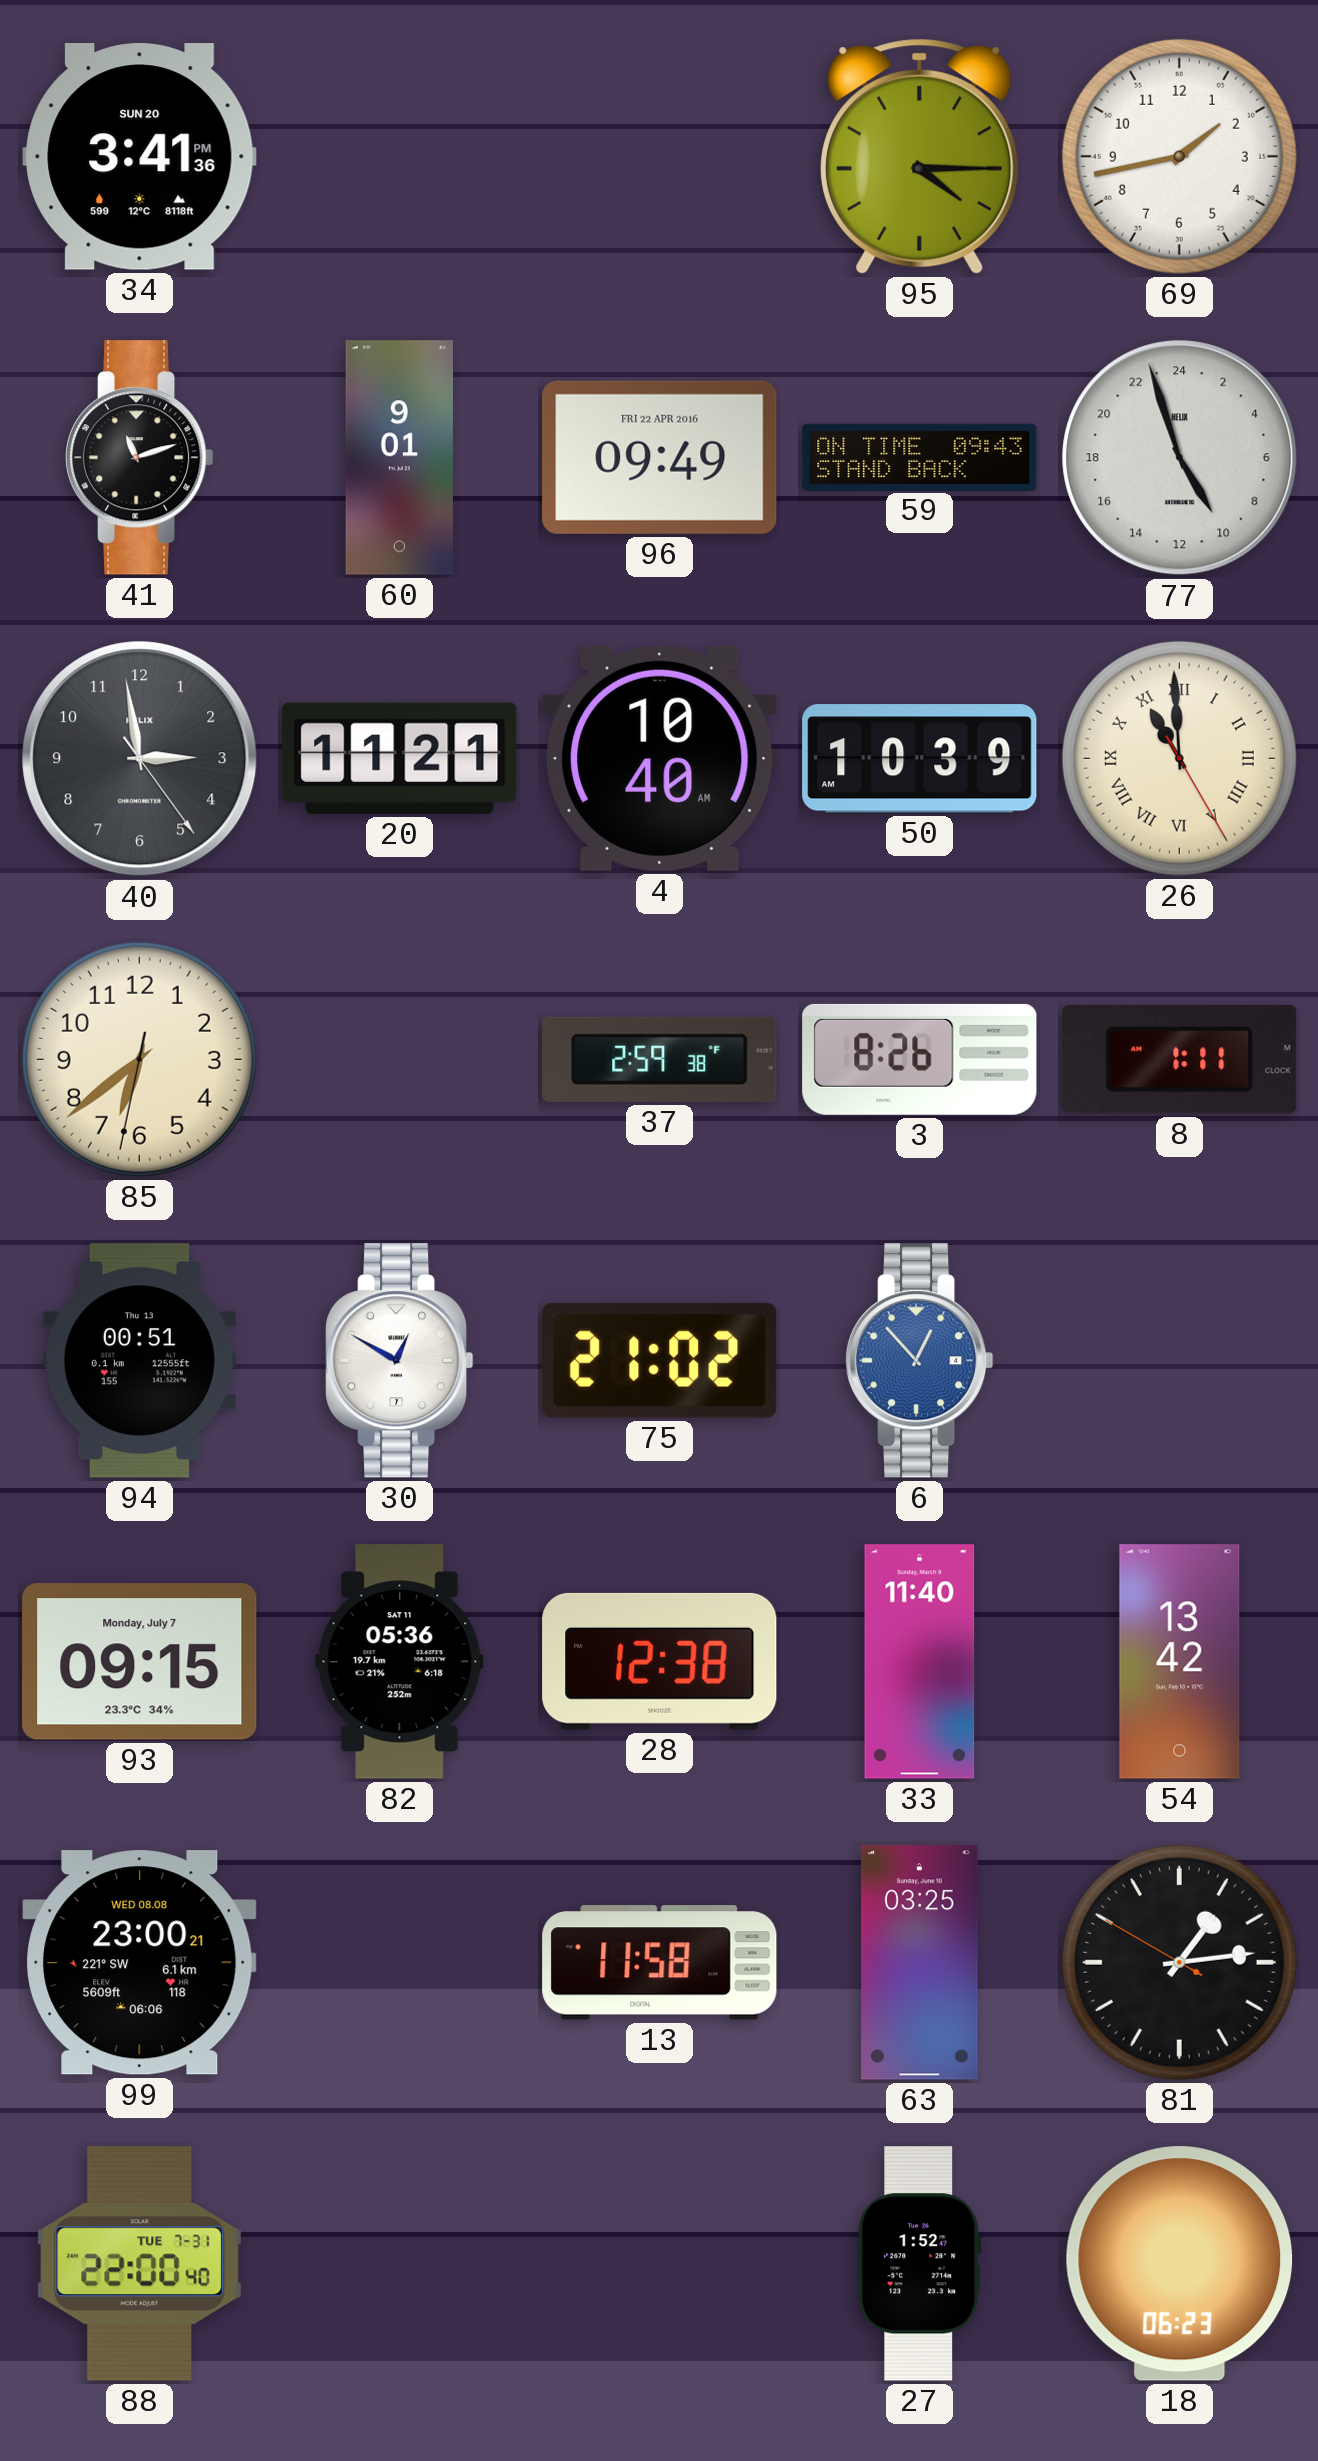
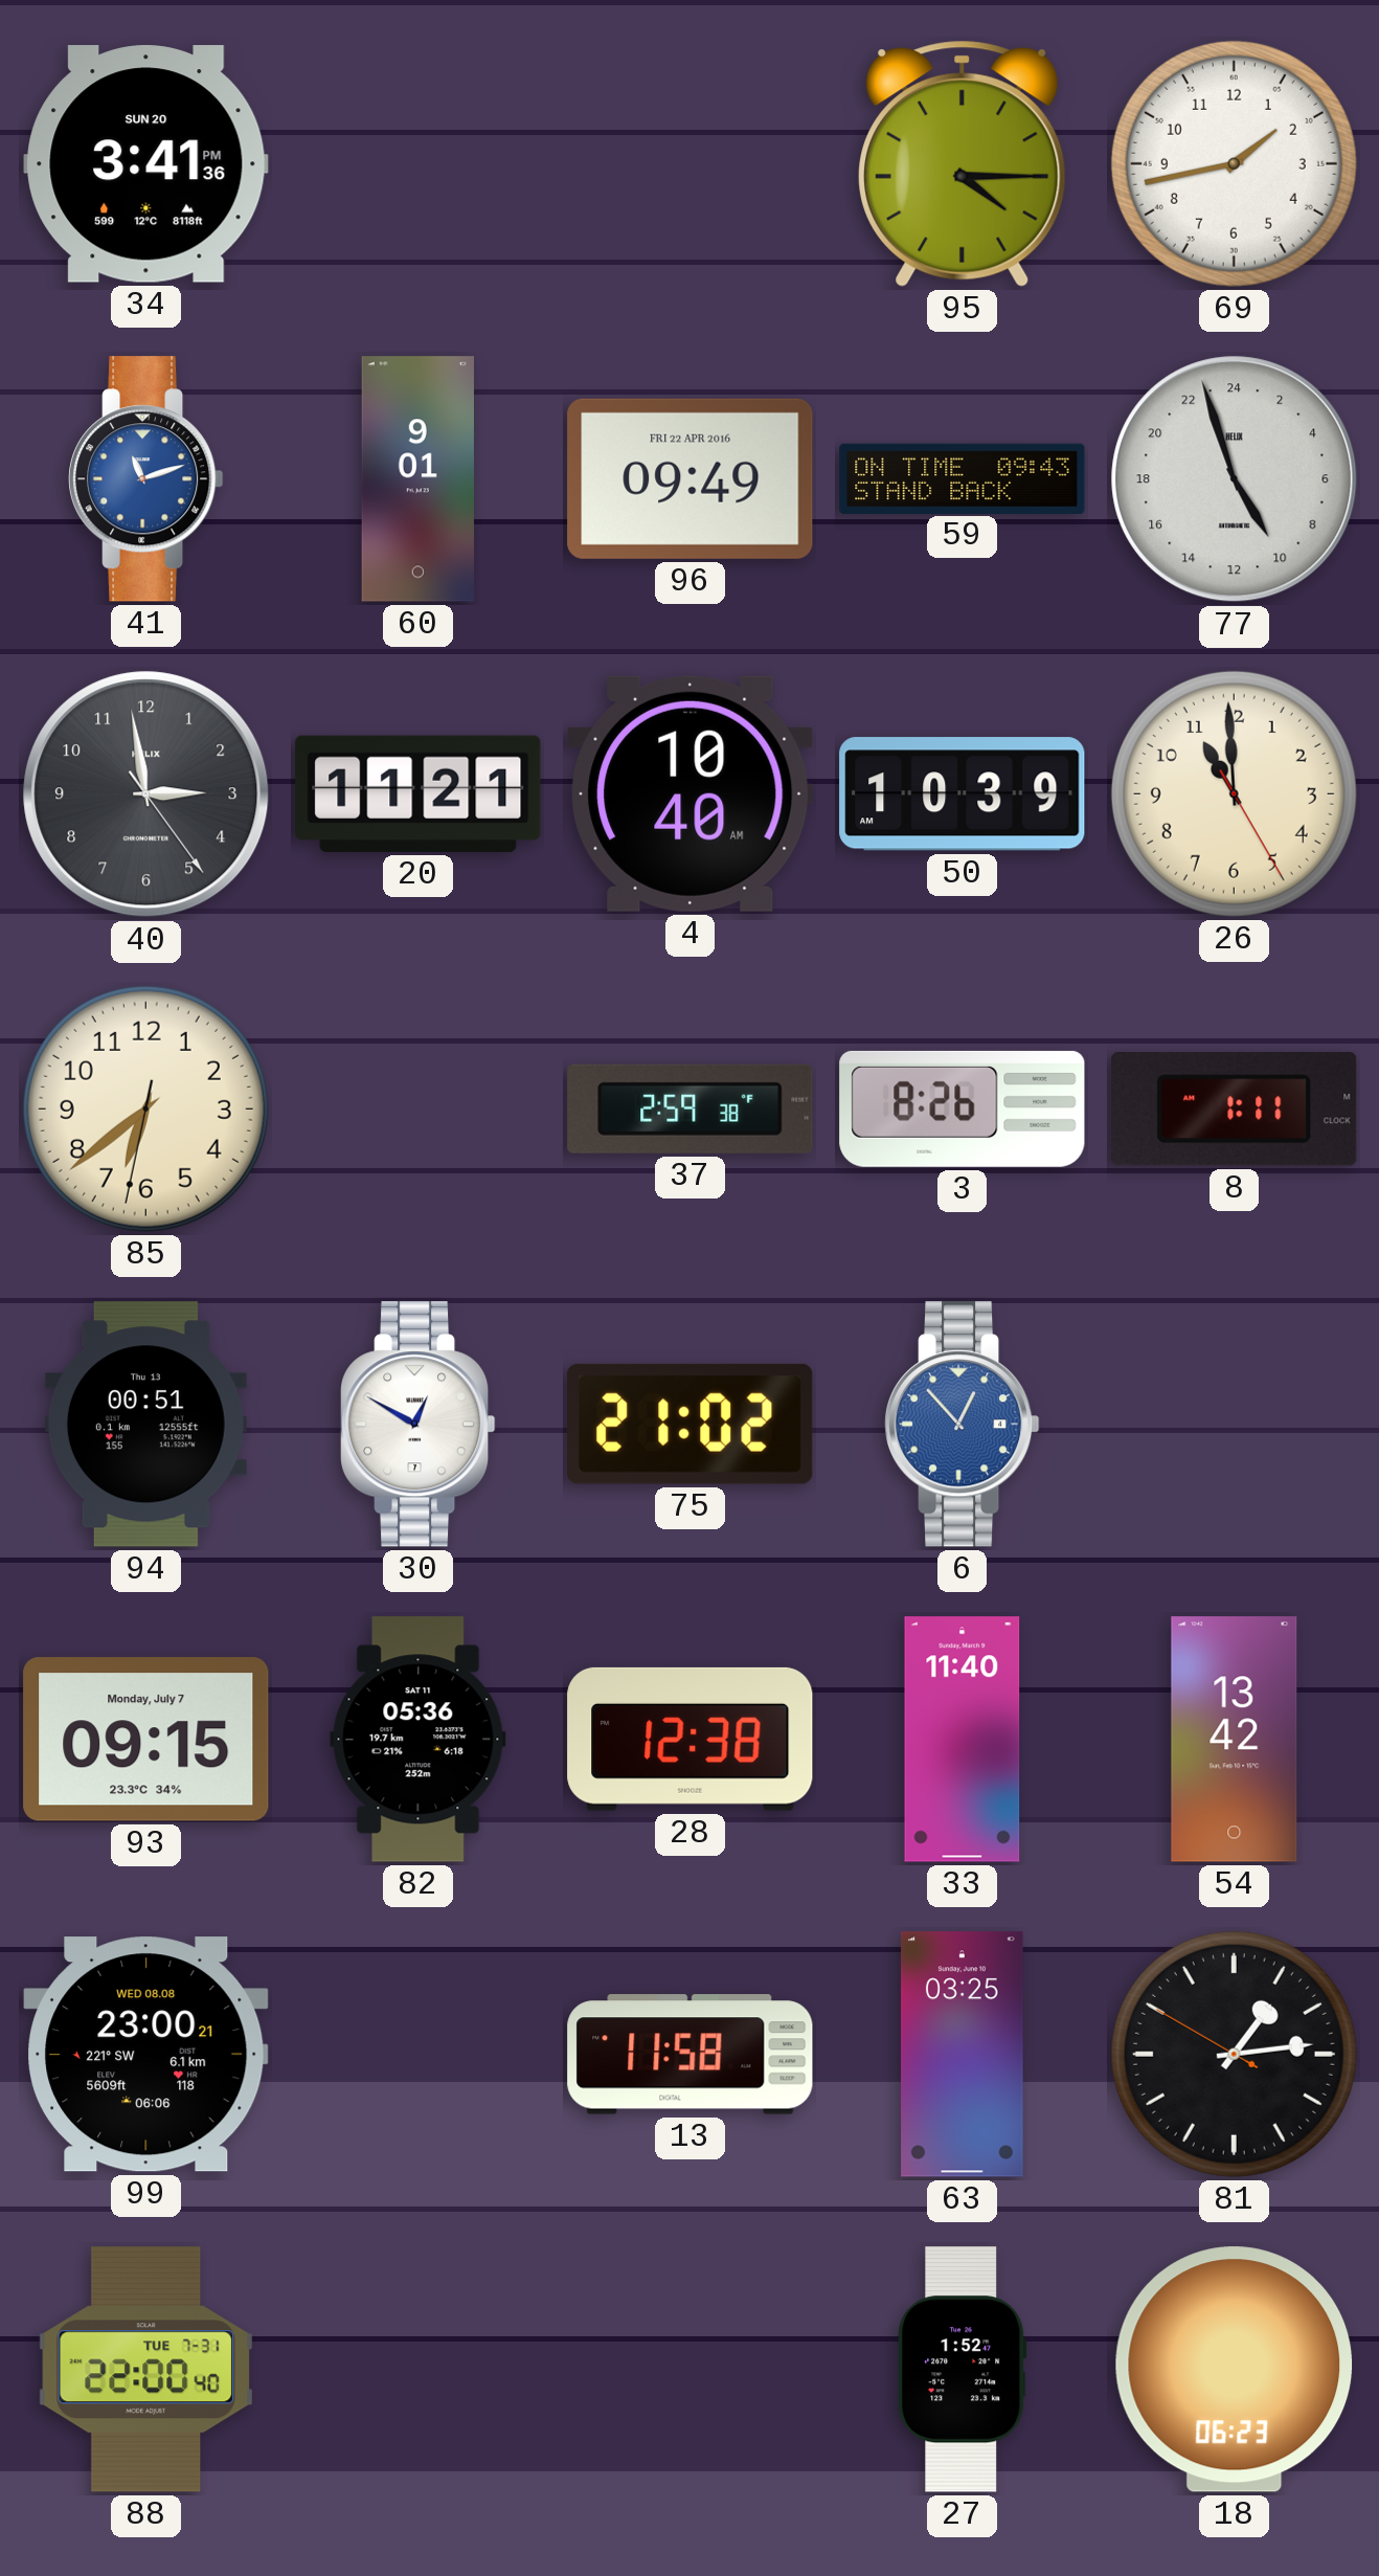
41 dial: black -> blue
26 numerals: Roman -> Arabic
